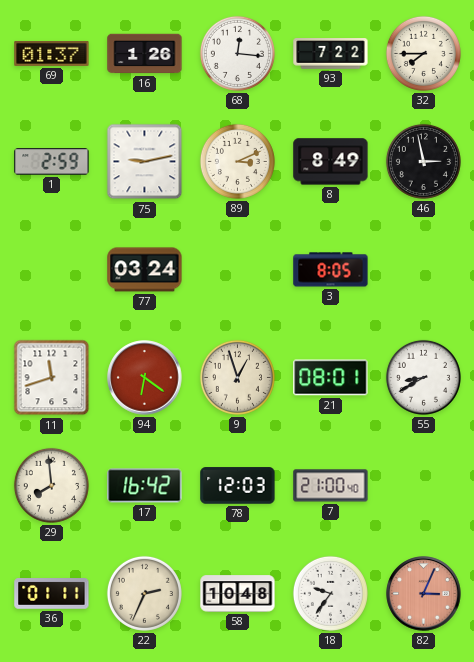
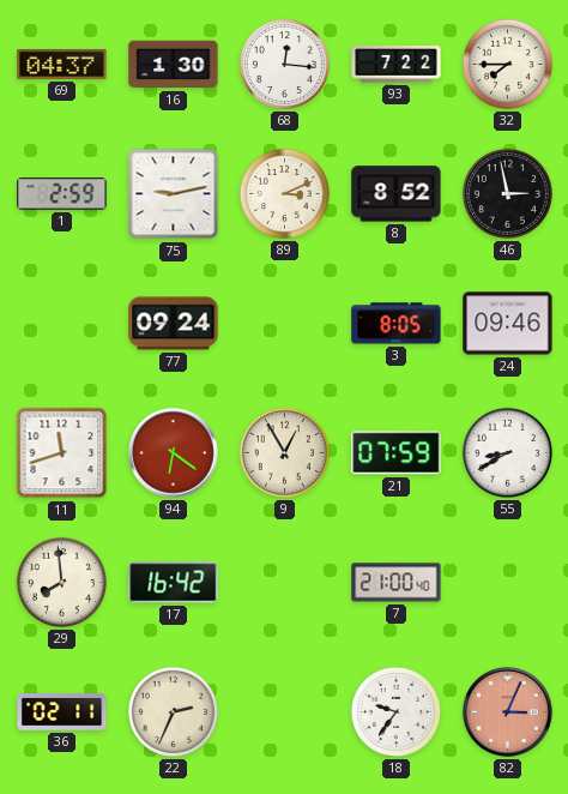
69: 01:37 -> 04:37
16: 1:26 -> 1:30
8: 8:49 -> 8:52
77: 03:24 -> 09:24
24: none -> 09:46
9: 12:57 -> 12:55
21: 08:01 -> 07:59
78: 12:03 -> none
36: 01:11 -> 02:11
58: 10:48 -> none
